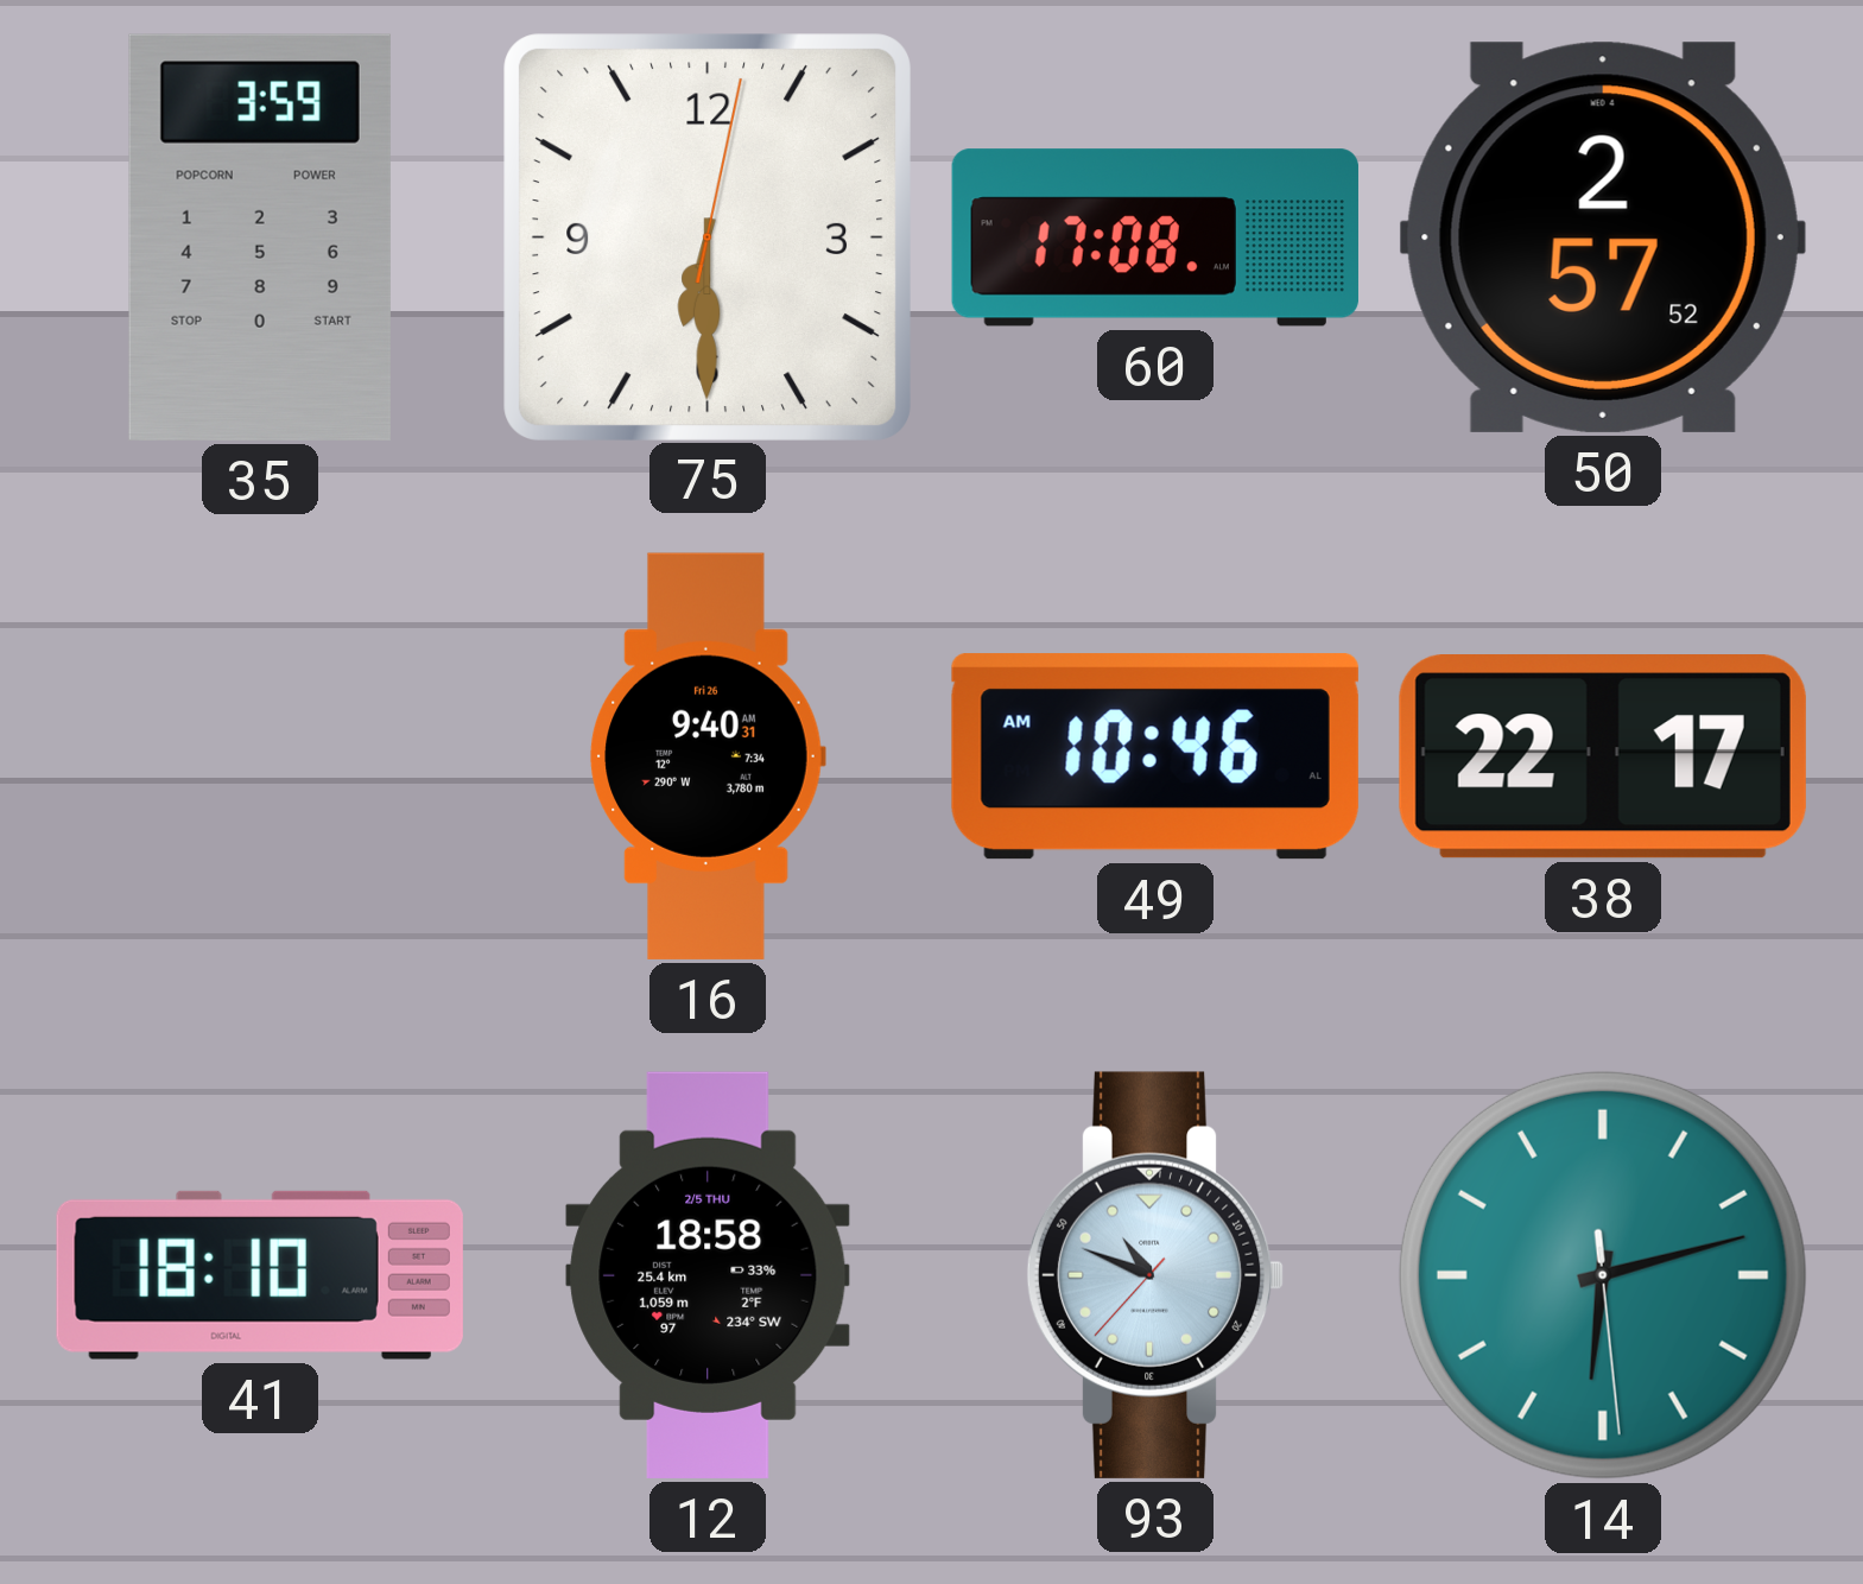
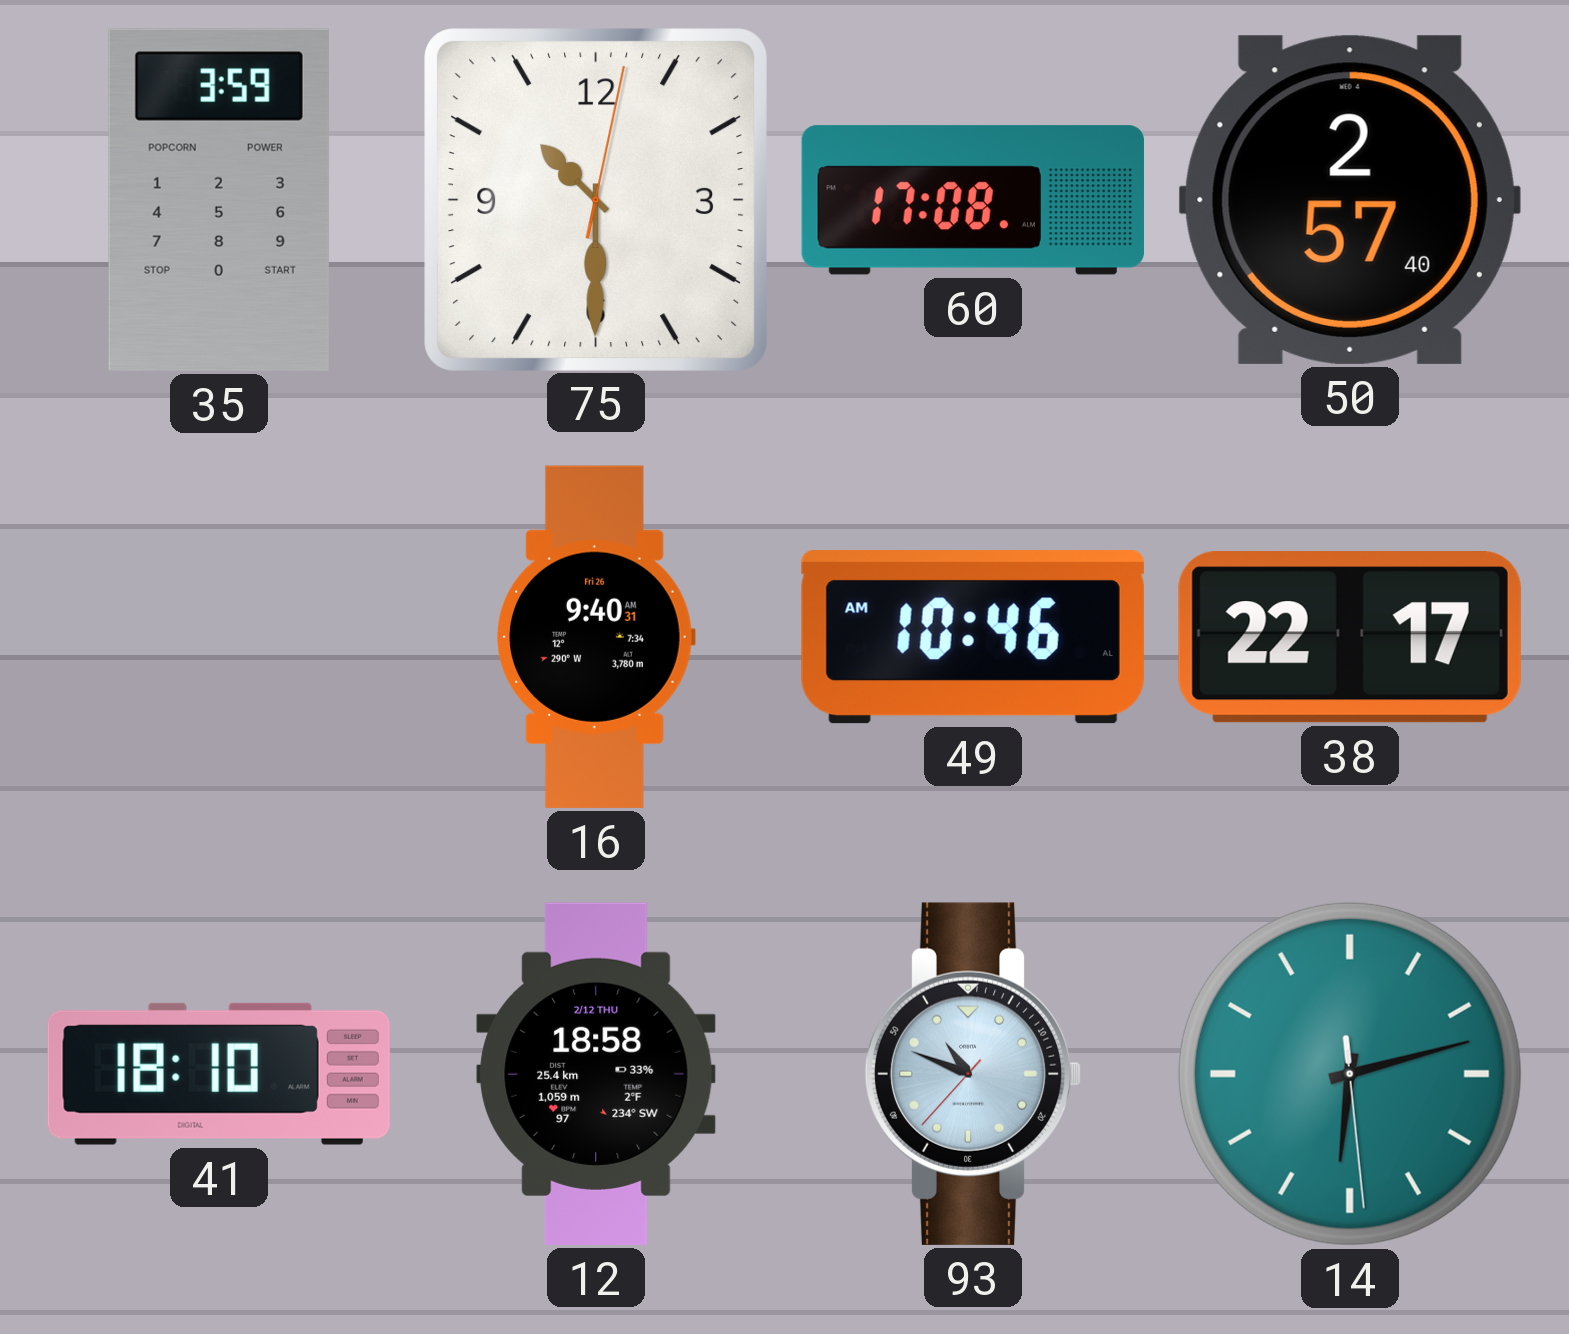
75: 6:30 -> 10:30
50: 2:57:52 -> 2:57:40
12 date: 2/5 THU -> 2/12 THU
